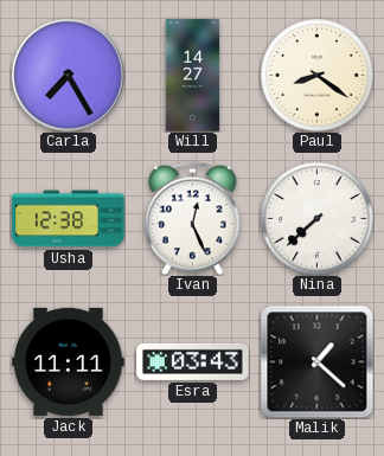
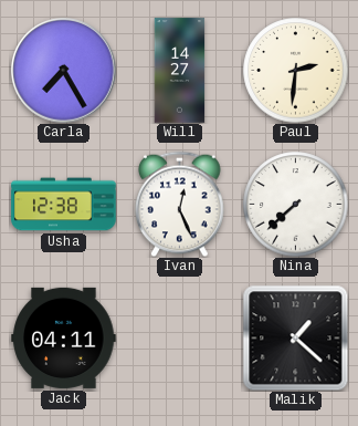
Paul: 8:21 -> 2:31
Jack: 11:11 -> 04:11
Esra: 03:43 -> none
